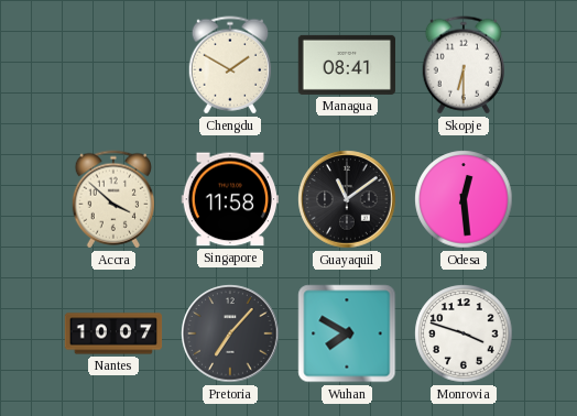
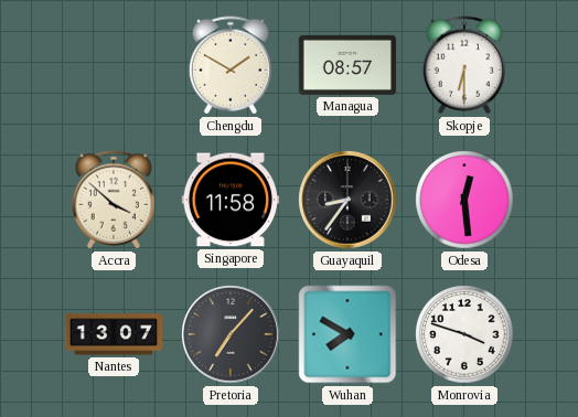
Managua: 08:41 -> 08:57
Guayaquil: 11:09 -> 8:36
Nantes: 10:07 -> 13:07
